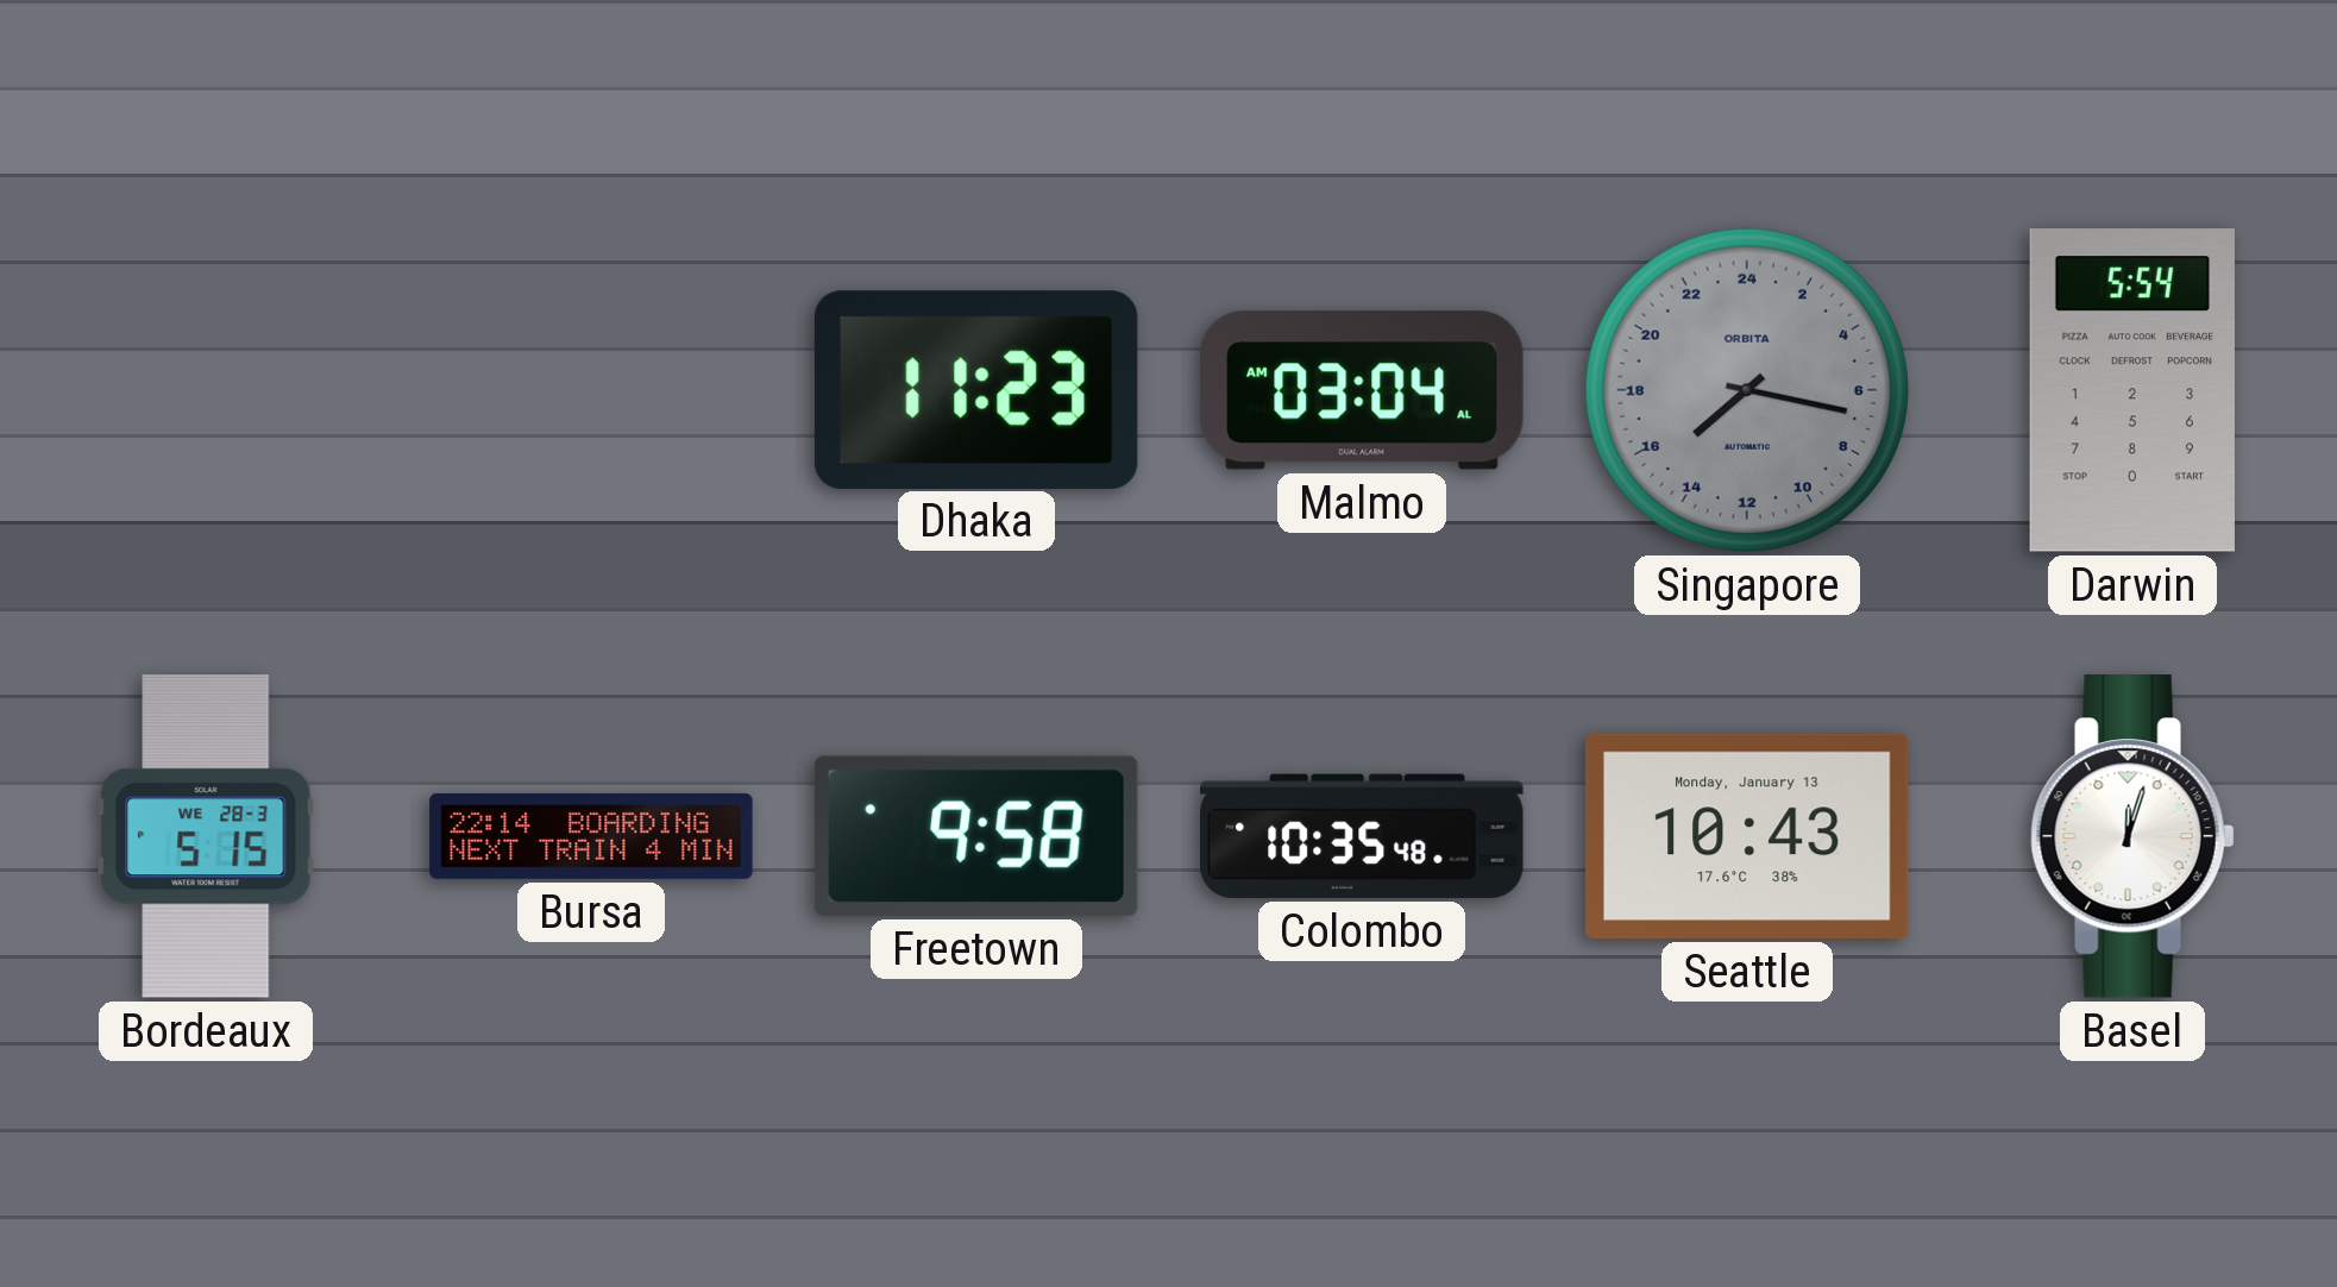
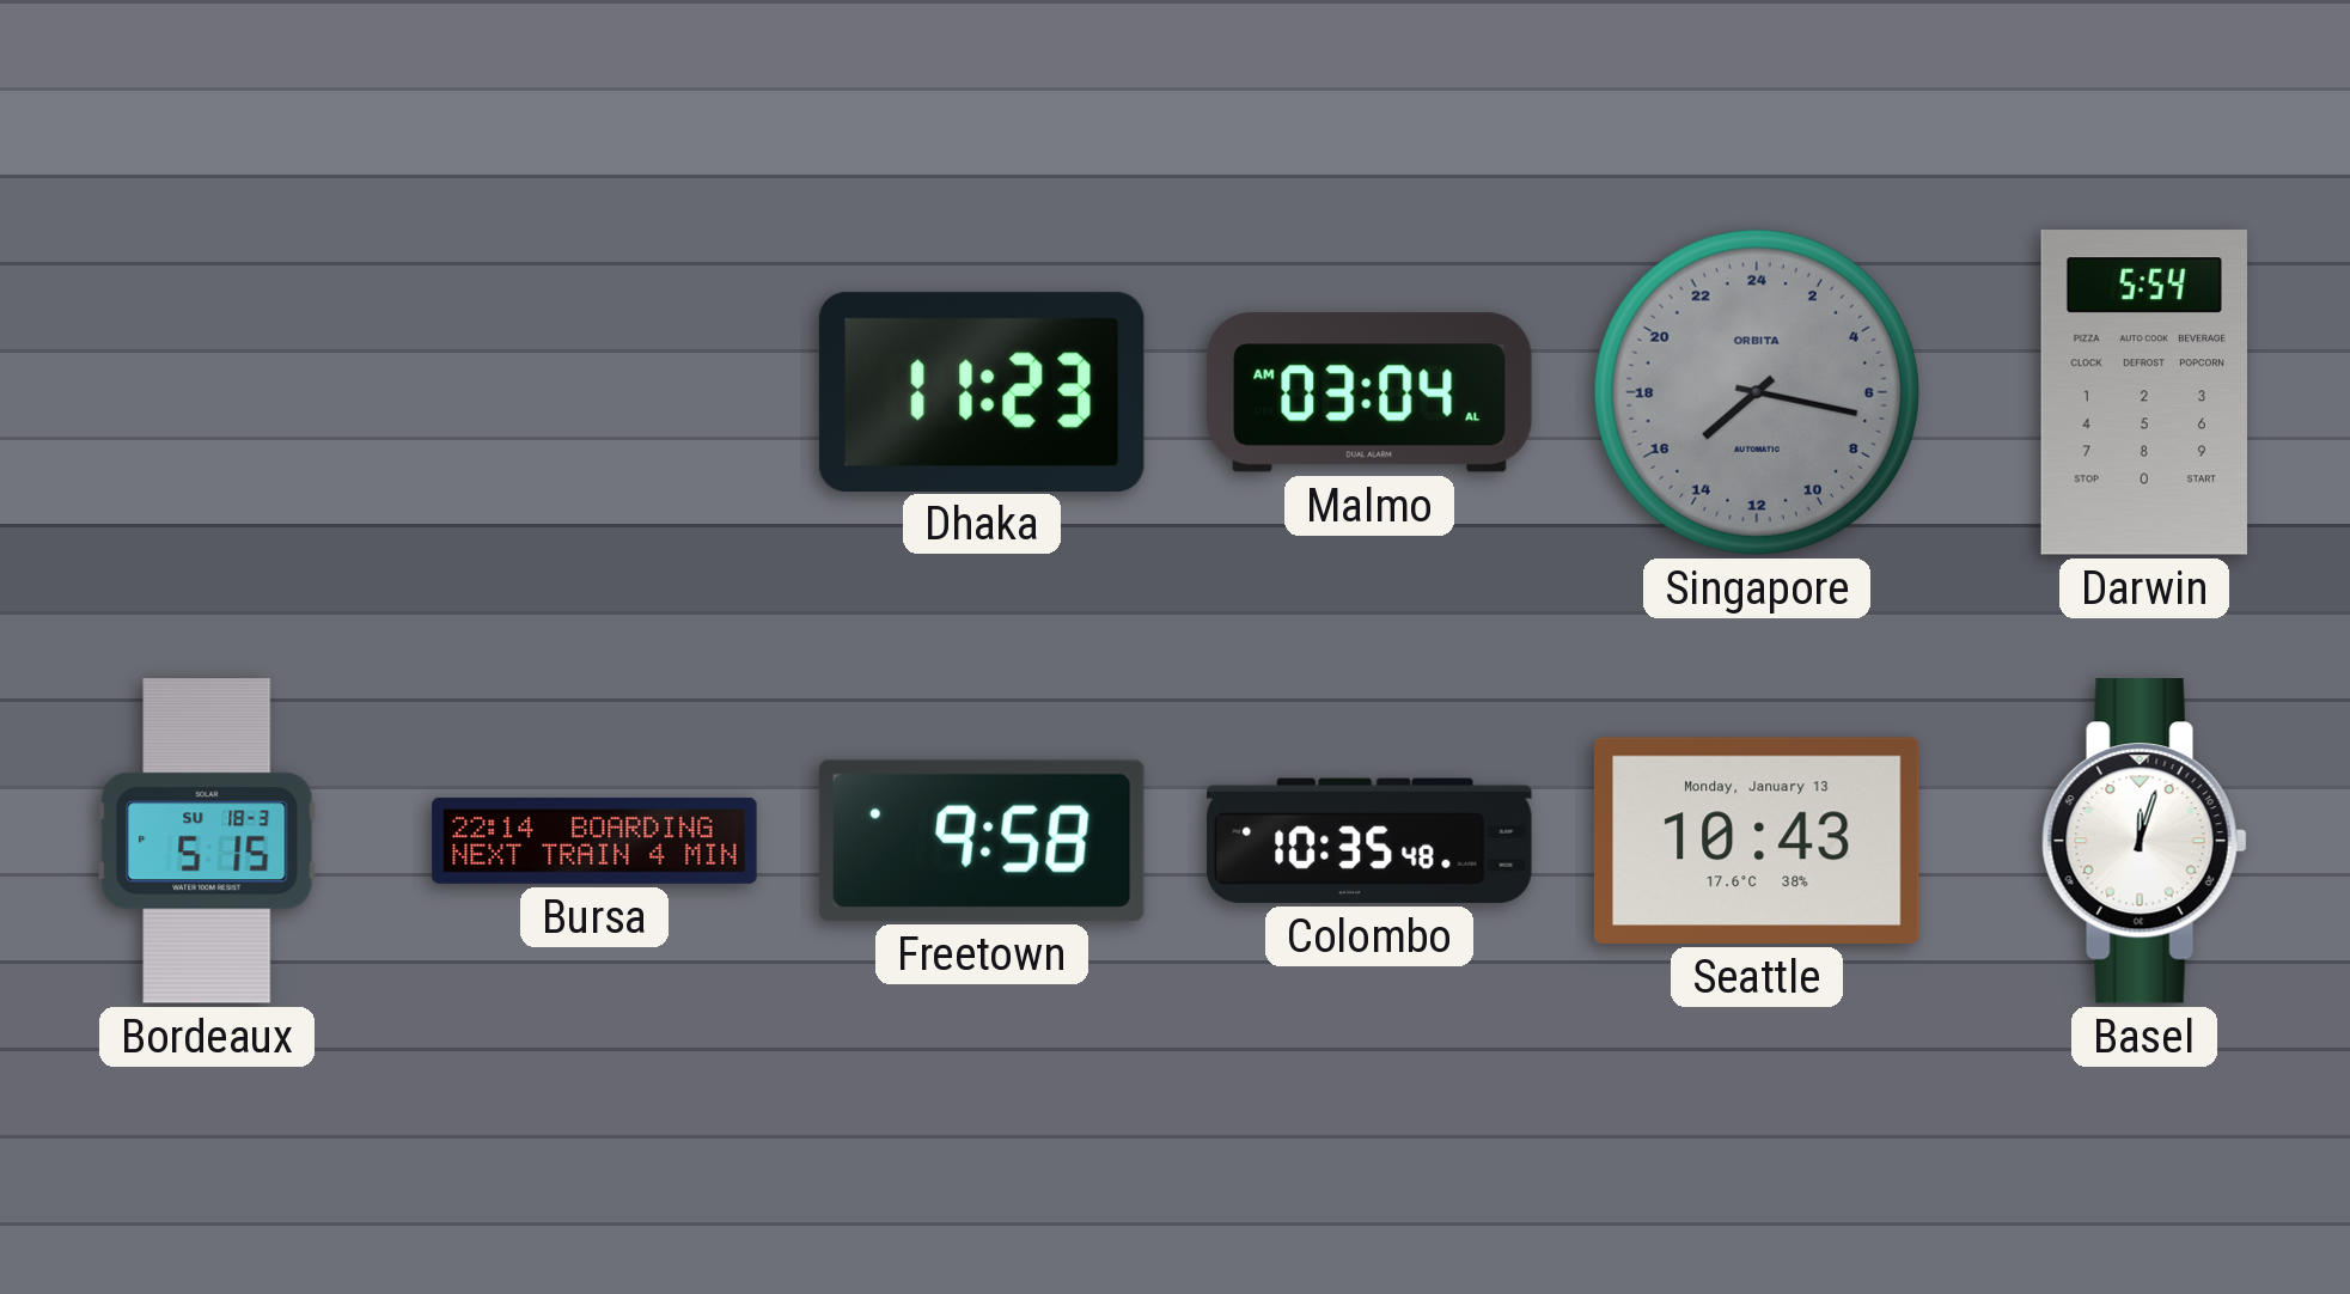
Bordeaux date: WE 28-3 -> SU 18-3
